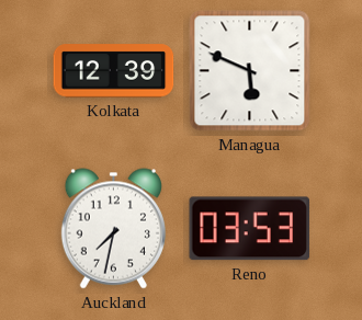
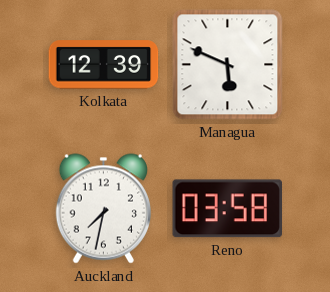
Reno: 03:53 -> 03:58
